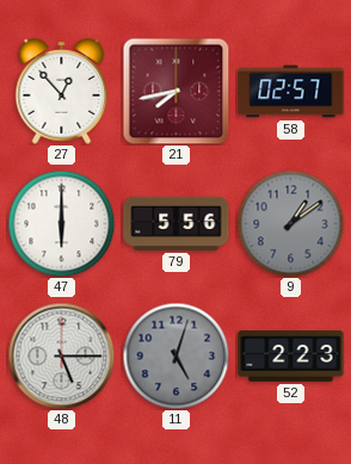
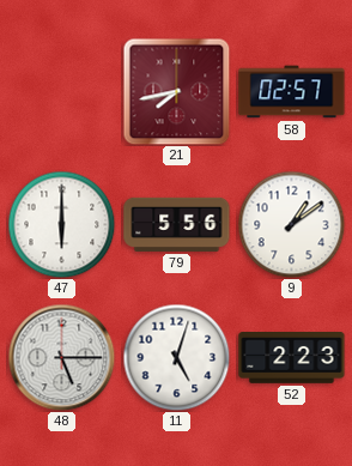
27: 12:53 -> none
9 dial: grey -> white
11 dial: grey -> white
